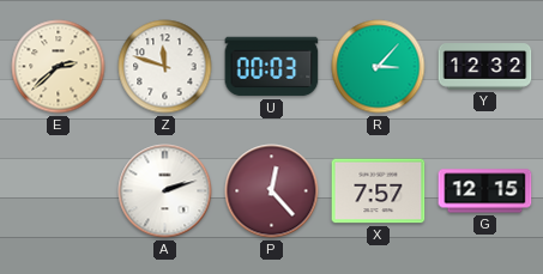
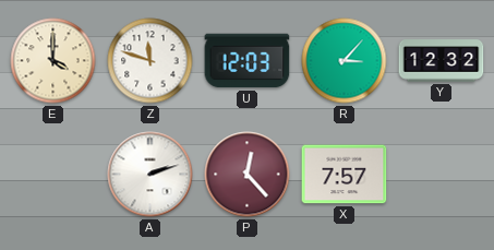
E: 2:38 -> 4:00
U: 00:03 -> 12:03
G: 12:15 -> none
